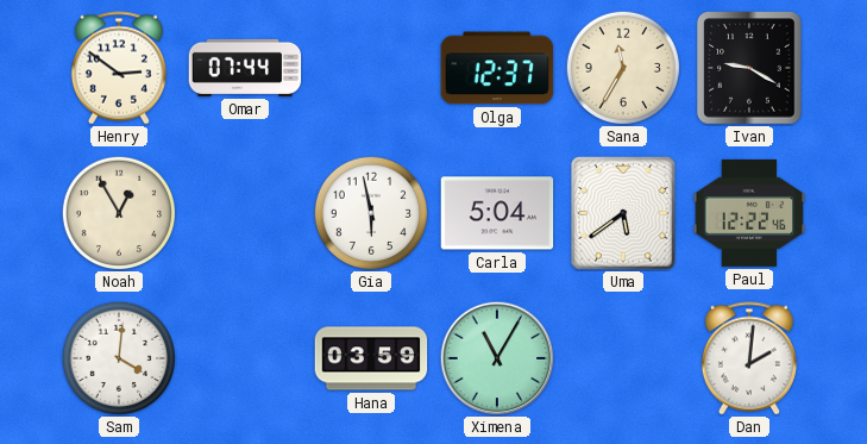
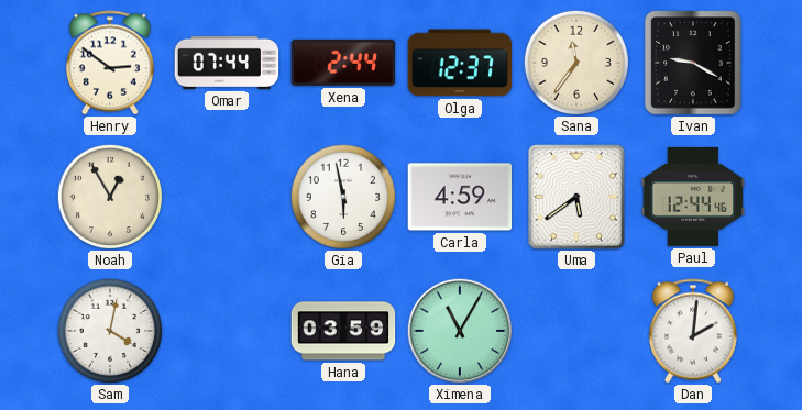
Xena: none -> 2:44
Sana: 11:35 -> 11:36
Carla: 5:04 -> 4:59
Paul: 12:22 -> 12:44
Sam: 4:01 -> 4:02
